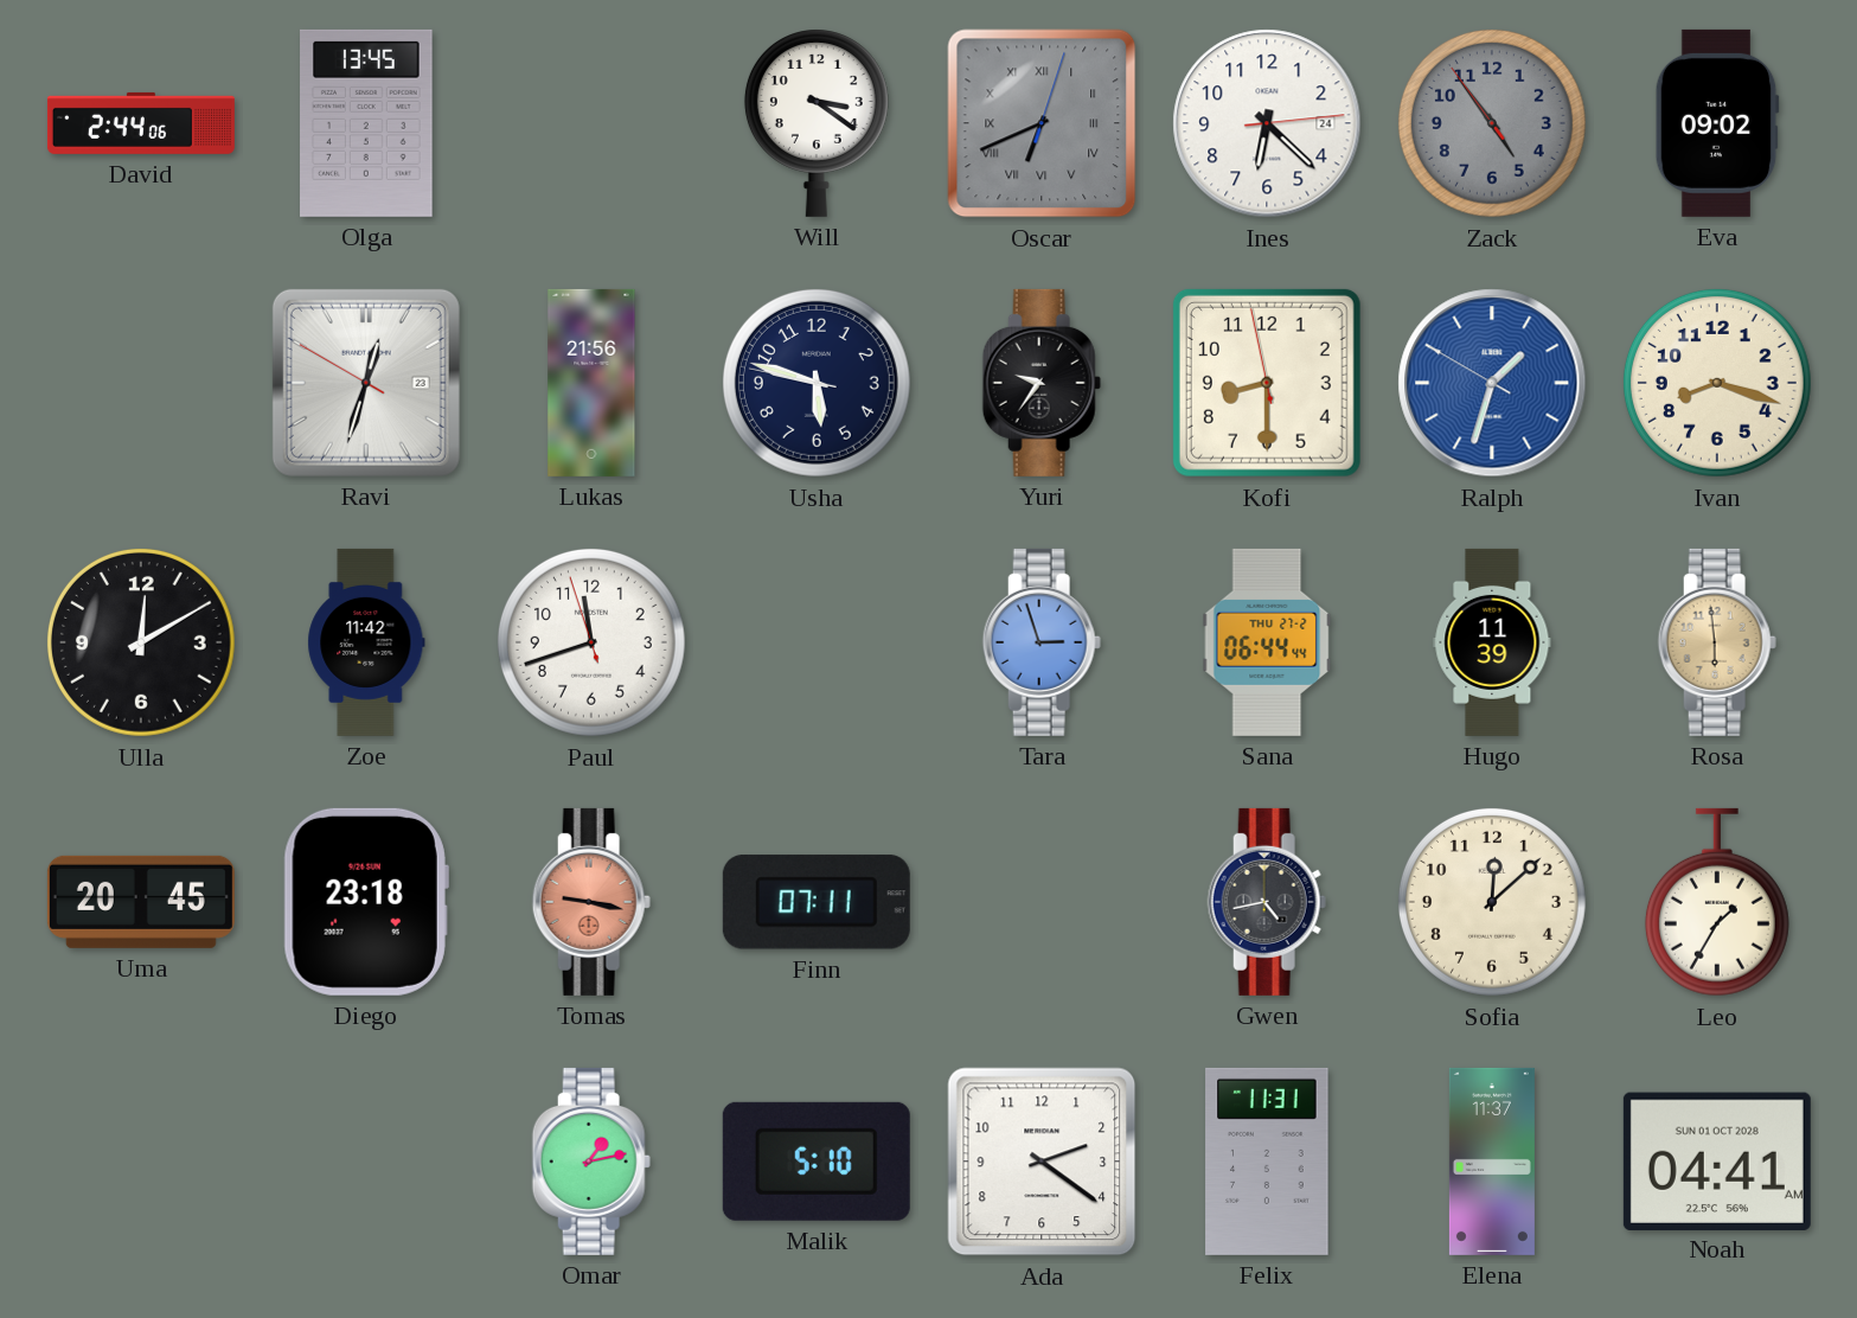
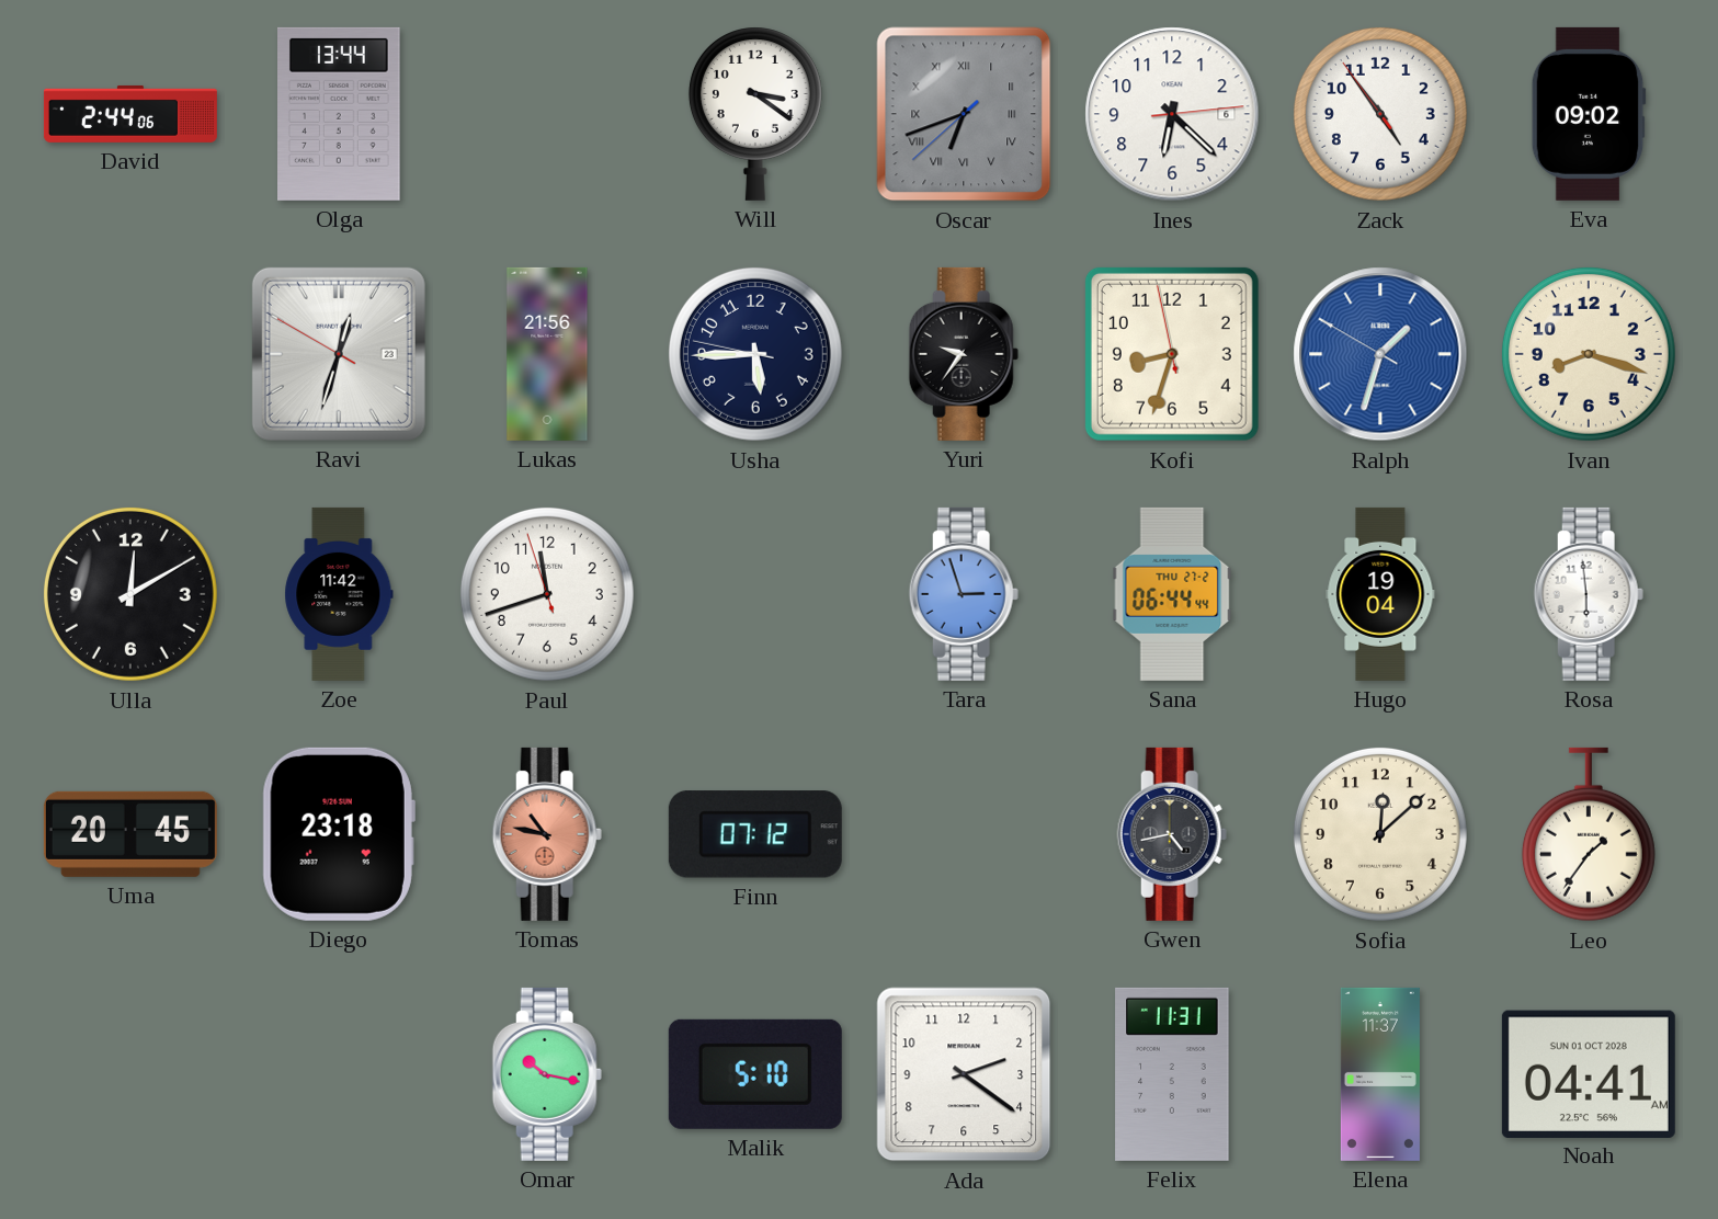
Olga: 13:45 -> 13:44
Oscar: 6:41:03 -> 6:41:38
Ines date: 24 -> 6
Zack dial: grey -> white
Usha: 5:47 -> 5:44
Kofi: 8:29 -> 8:32
Hugo: 11:39 -> 19:04
Rosa dial: champagne -> white
Tomas: 9:17 -> 10:47
Finn: 07:11 -> 07:12
Leo: 1:35 -> 1:36
Omar: 1:13 -> 10:17
